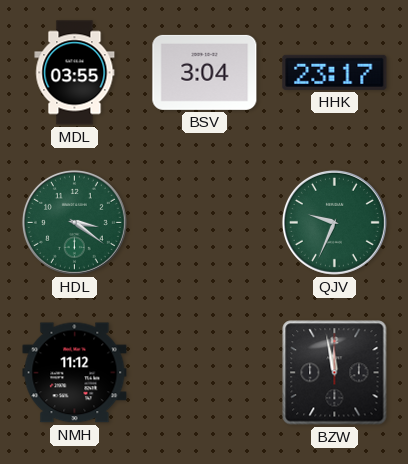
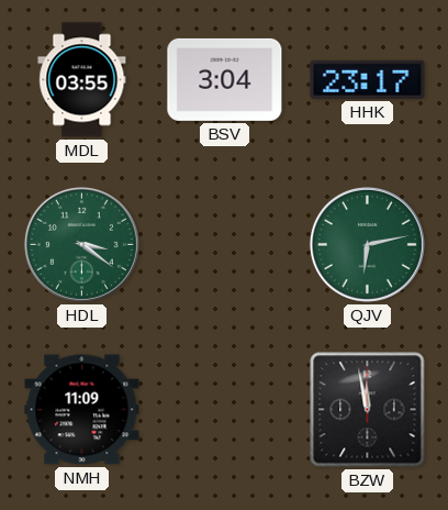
QJV: 9:34 -> 6:13
NMH: 11:12 -> 11:09
